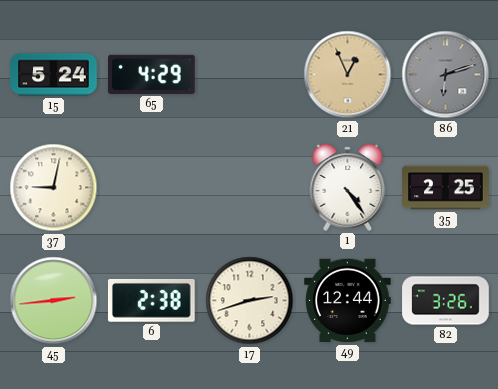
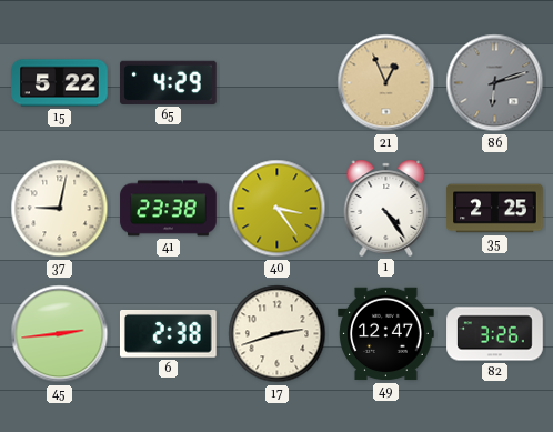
15: 5:24 -> 5:22
41: none -> 23:38
40: none -> 3:24
49: 12:44 -> 12:47
